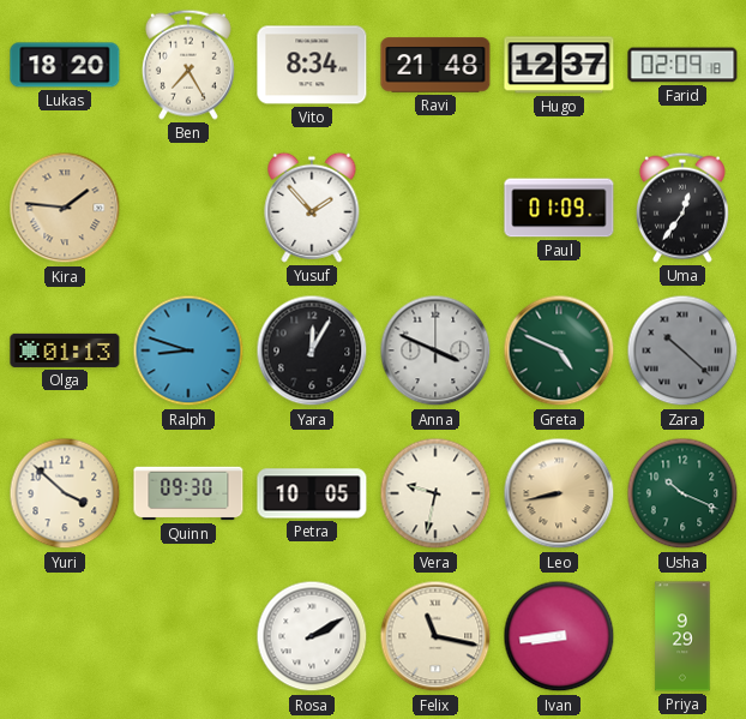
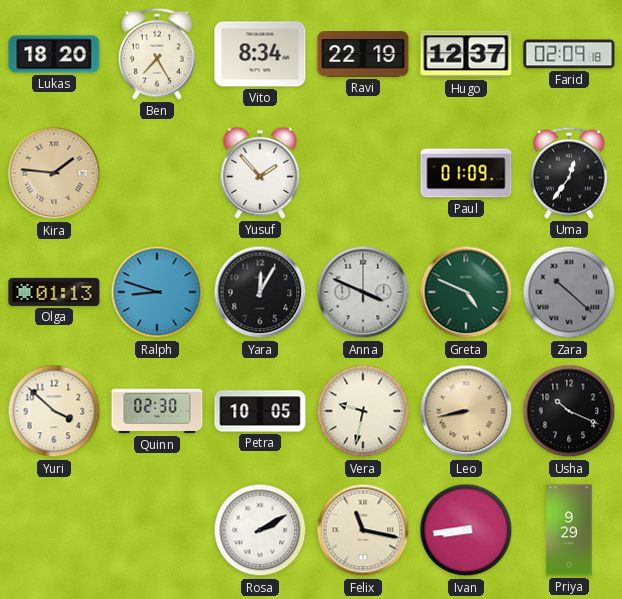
Ravi: 21:48 -> 22:19
Quinn: 09:30 -> 02:30
Usha dial: green -> black
